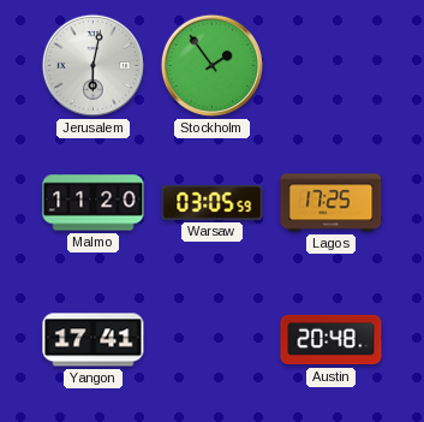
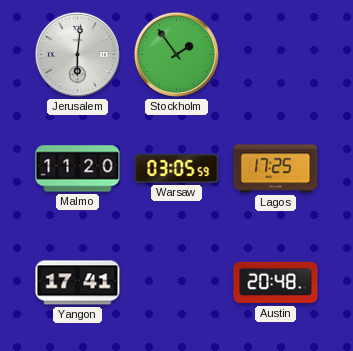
Jerusalem: 6:02 -> 6:01
